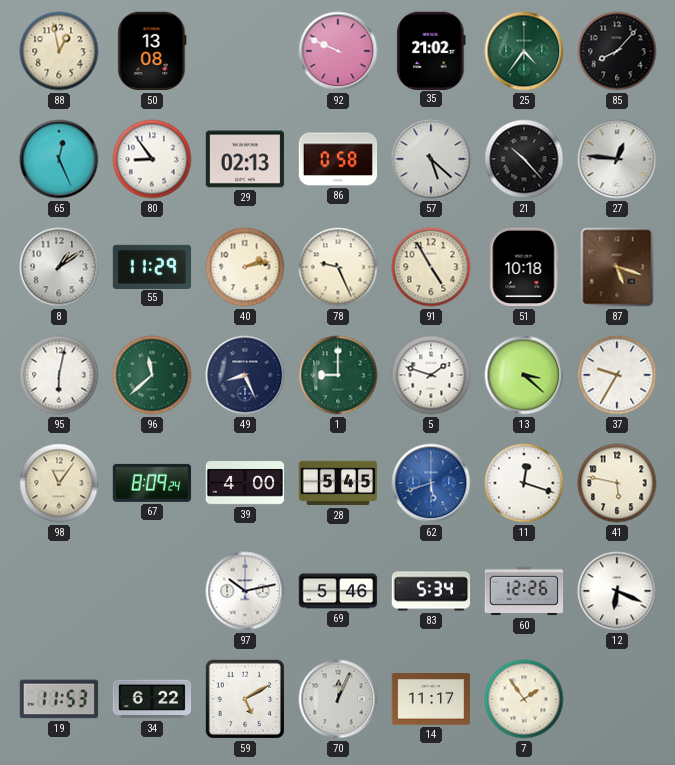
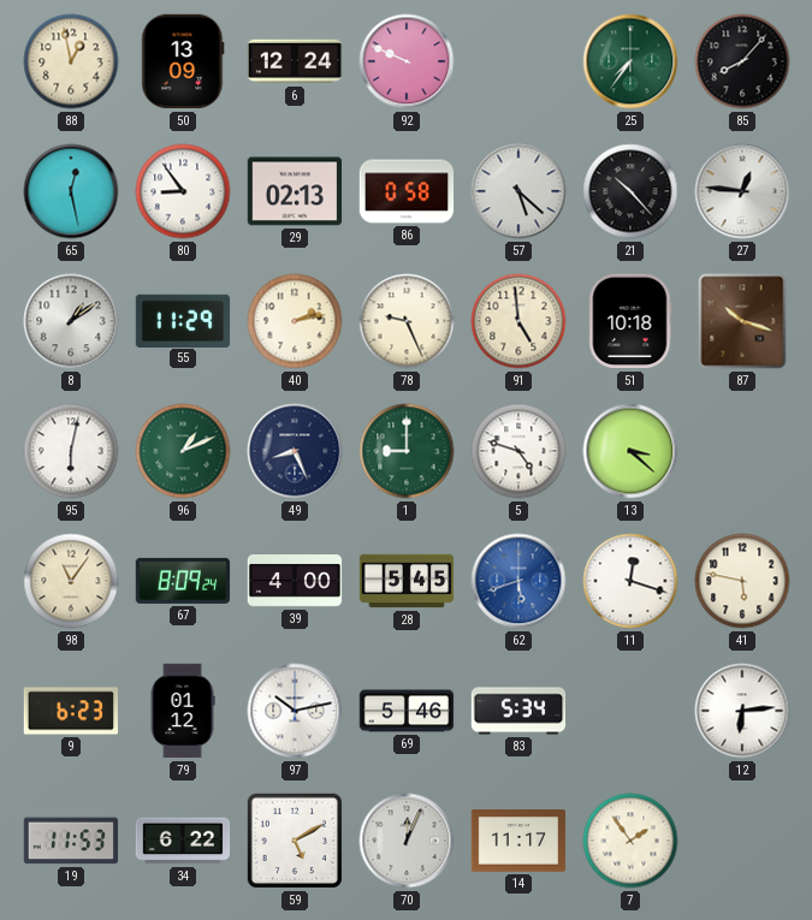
50: 13:08 -> 13:09
6: none -> 12:24
35: 21:02 -> none
25: 4:36 -> 7:36
65: 12:26 -> 12:28
91: 4:55 -> 4:59
87: 5:18 -> 10:18
96: 11:38 -> 1:11
5: 1:48 -> 4:48
37: 9:35 -> none
9: none -> 6:23
79: none -> 01:12
60: 12:26 -> none
12: 6:19 -> 6:14
